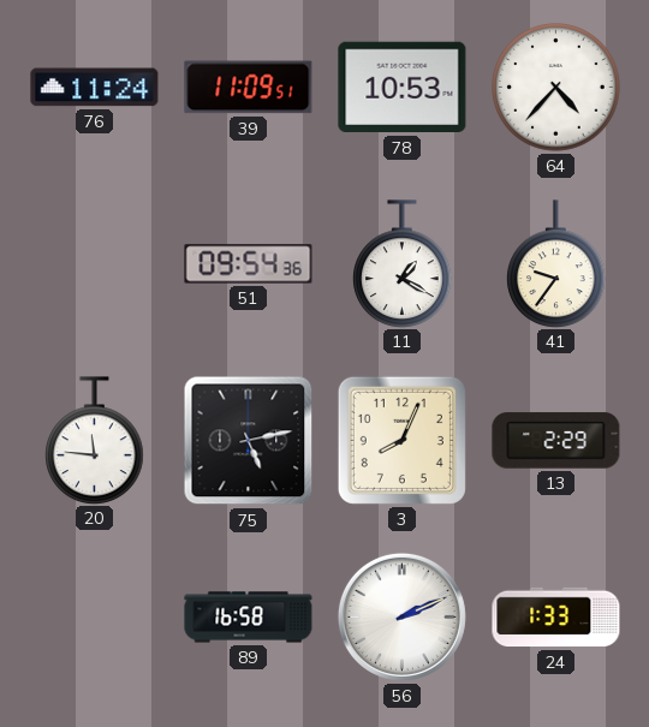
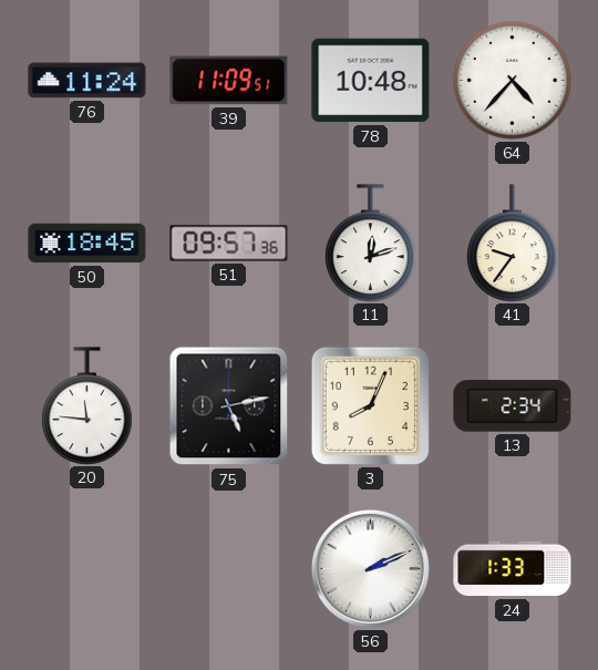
78: 10:53 -> 10:48
50: none -> 18:45
51: 09:54 -> 09:57
11: 1:20 -> 12:12
13: 2:29 -> 2:34
89: 16:58 -> none
